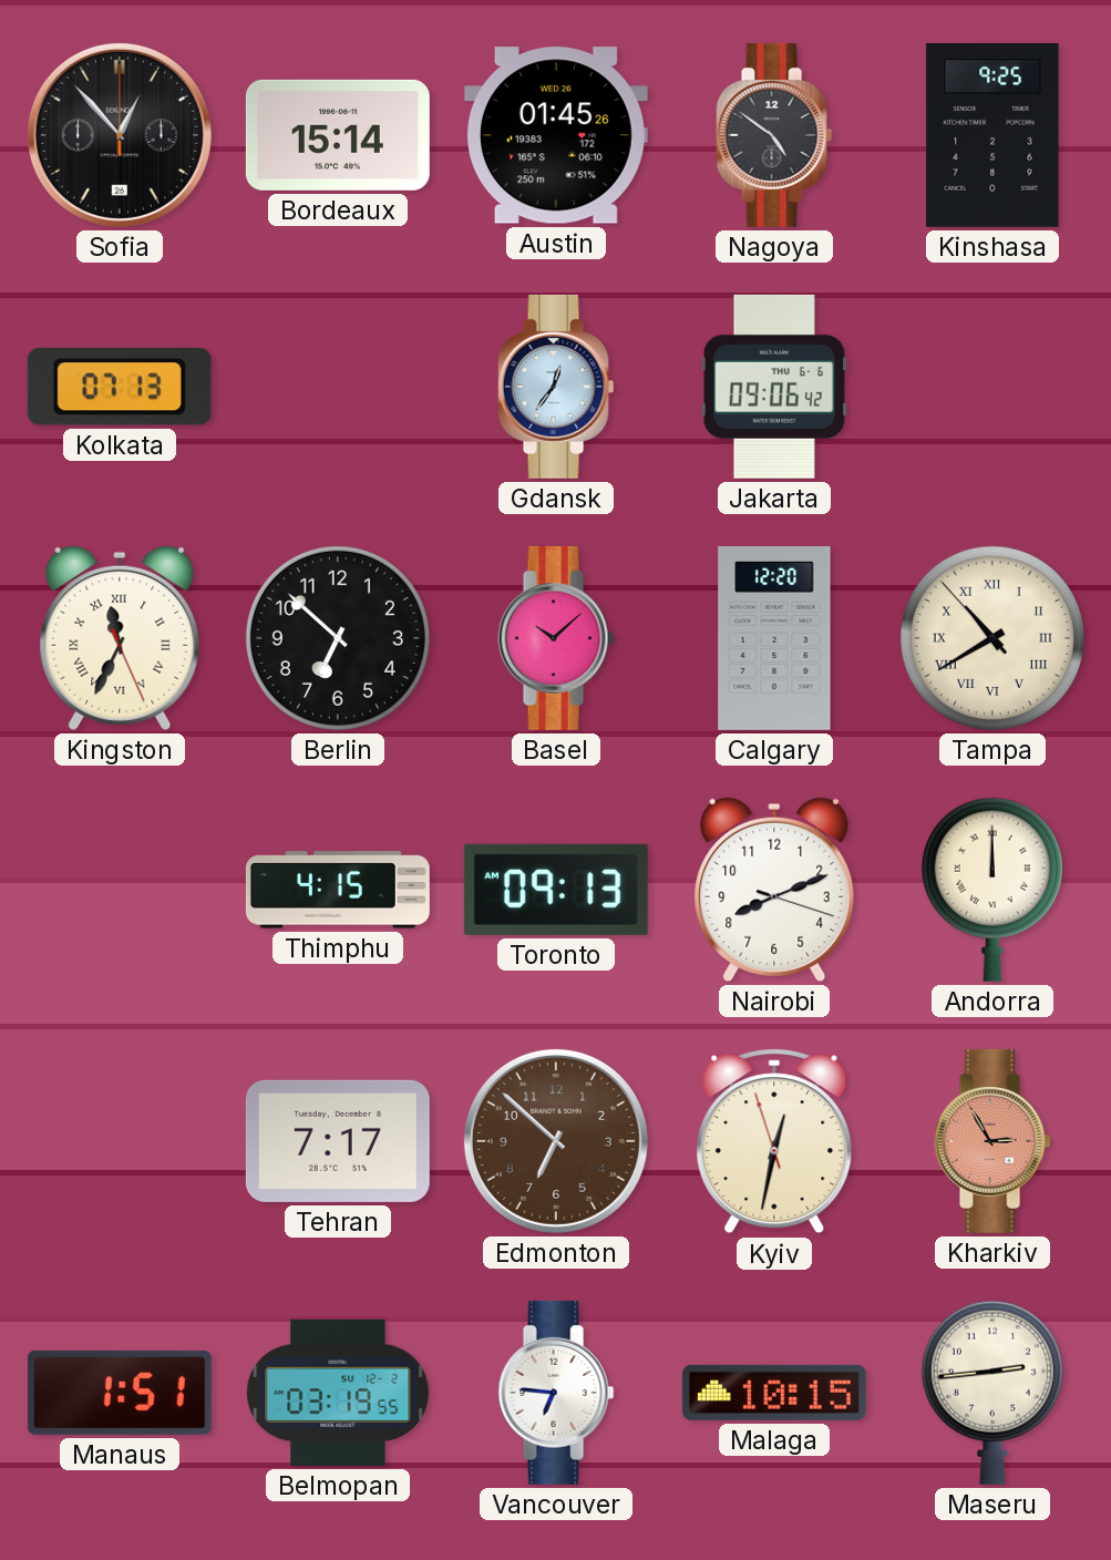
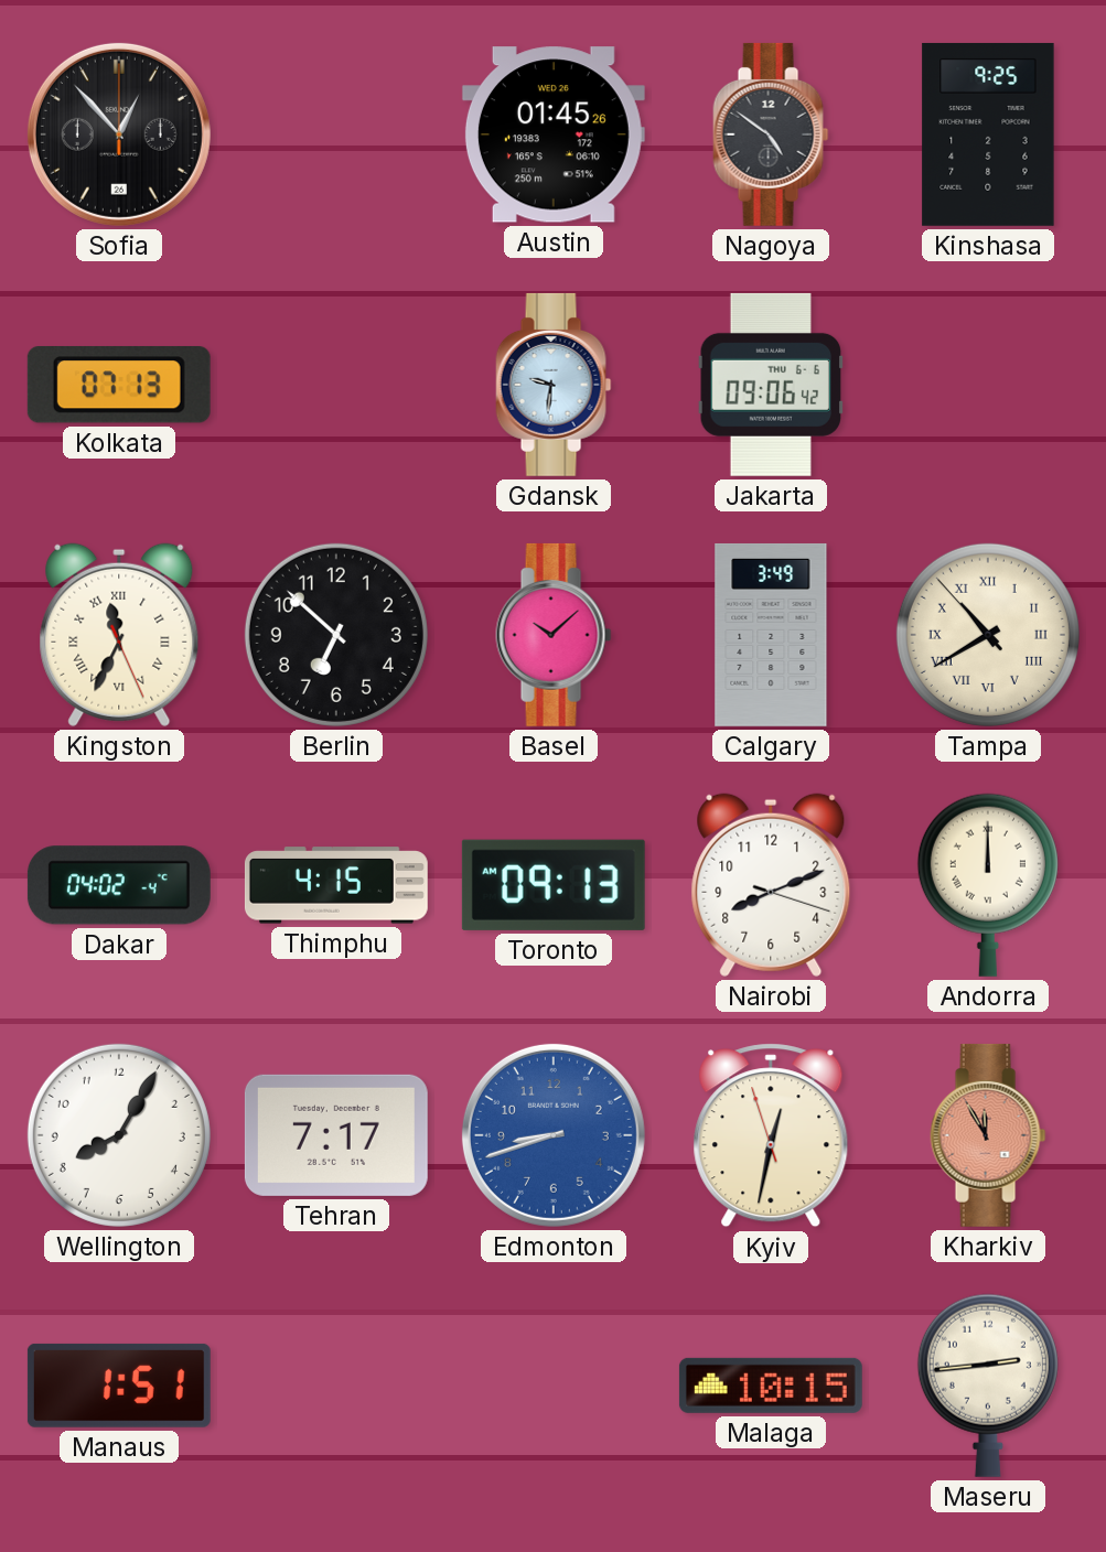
Bordeaux: 15:14 -> none
Gdansk: 12:36 -> 9:31
Calgary: 12:20 -> 3:49
Dakar: none -> 04:02
Wellington: none -> 8:05
Edmonton: 6:52 -> 8:42
Edmonton dial: brown -> blue
Kharkiv: 2:55 -> 11:55
Belmopan: 03:19 -> none
Vancouver: 6:46 -> none
